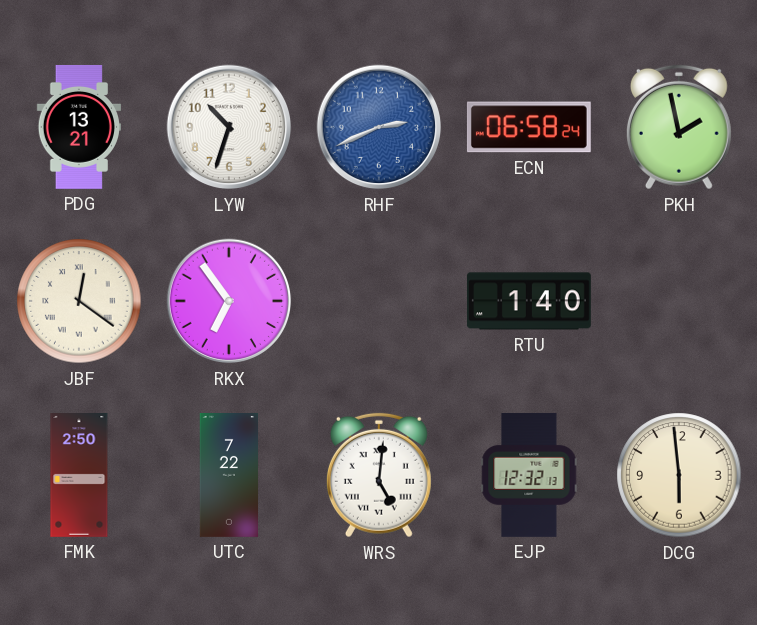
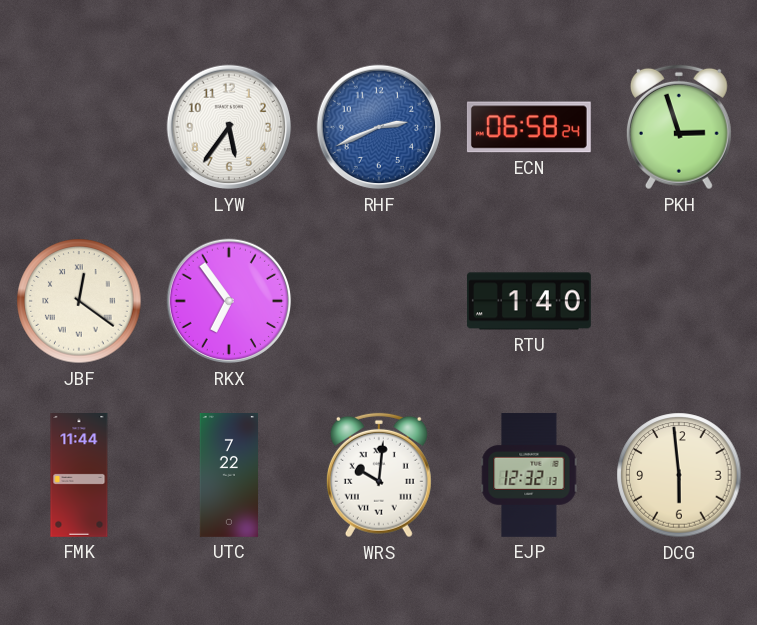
PDG: 13:21 -> none
LYW: 10:33 -> 5:36
PKH: 1:58 -> 2:57
FMK: 2:50 -> 11:44
WRS: 5:01 -> 10:01
